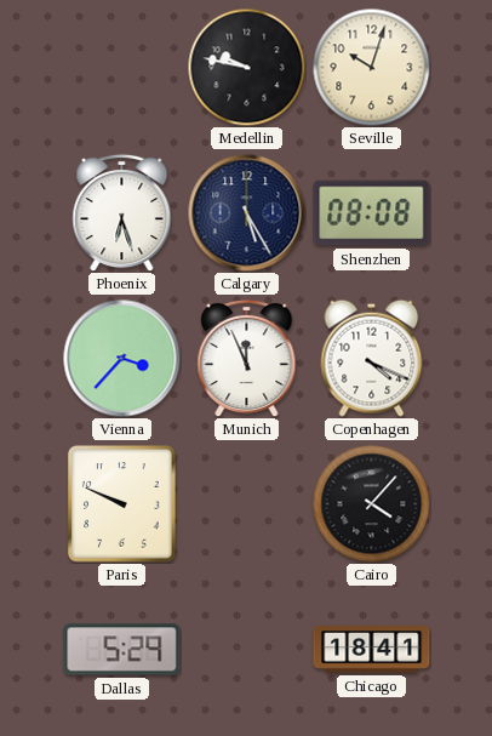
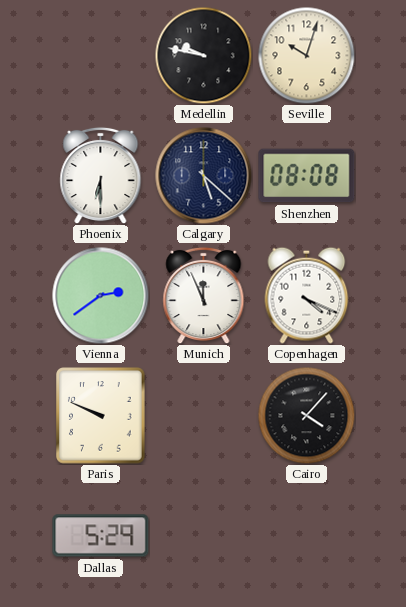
Phoenix: 6:27 -> 6:30
Calgary: 5:25 -> 5:22
Vienna: 3:37 -> 2:39
Chicago: 18:41 -> none
